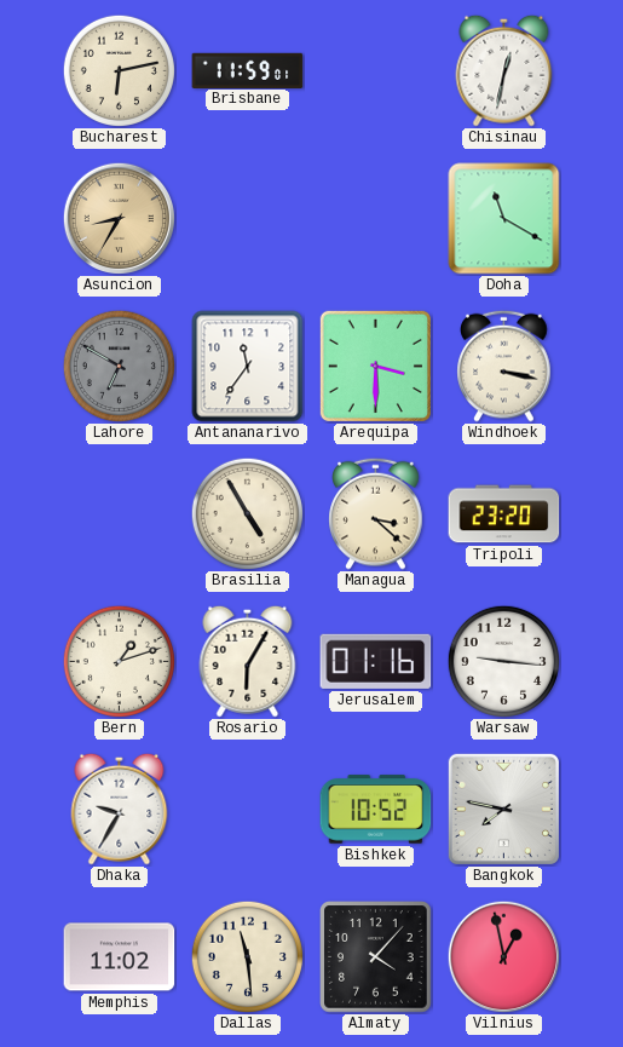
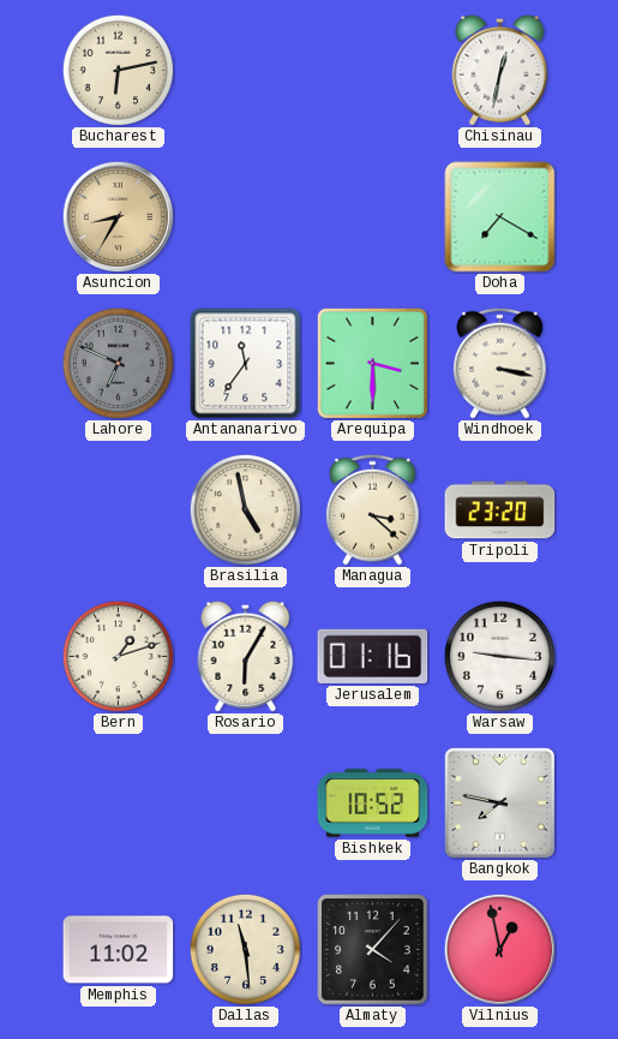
Brisbane: 11:59 -> none
Doha: 11:20 -> 7:20
Lahore: 6:50 -> 6:49
Brasilia: 4:55 -> 4:58
Dhaka: 9:35 -> none
